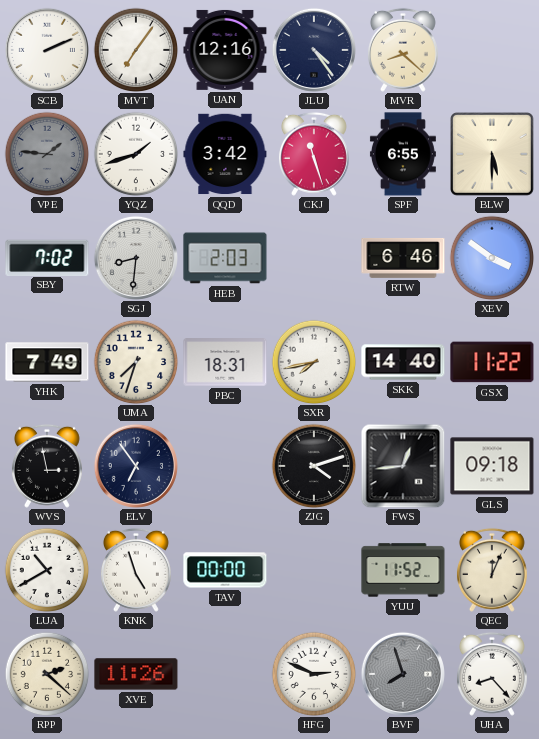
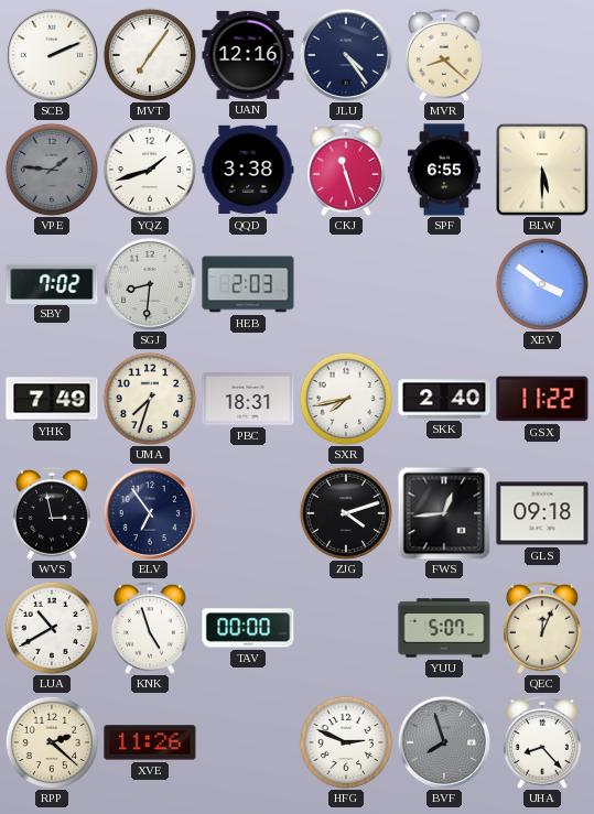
QQD: 3:42 -> 3:38
RTW: 6:46 -> none
SKK: 14:40 -> 2:40
YUU: 11:52 -> 5:07
